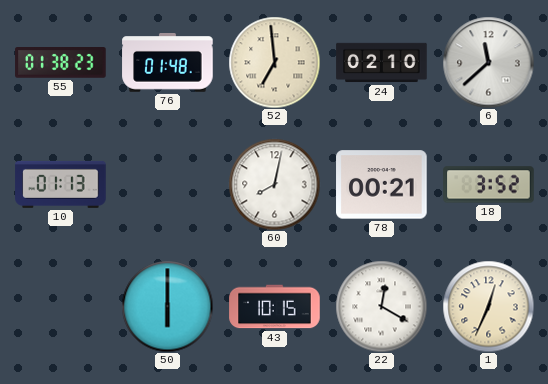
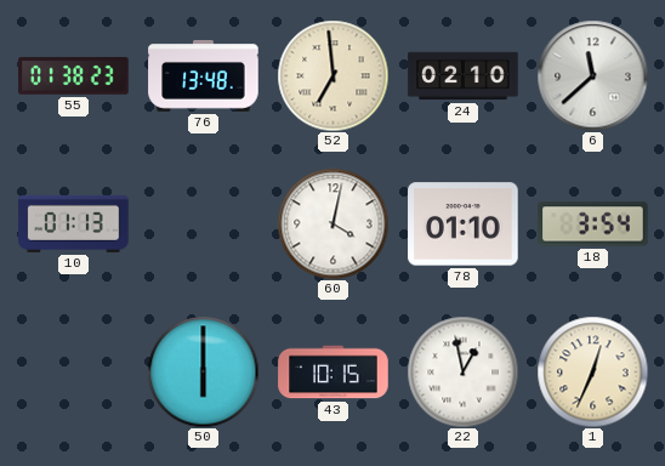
76: 01:48 -> 13:48
60: 8:02 -> 4:02
78: 00:21 -> 01:10
18: 3:52 -> 3:54
22: 12:20 -> 12:58
